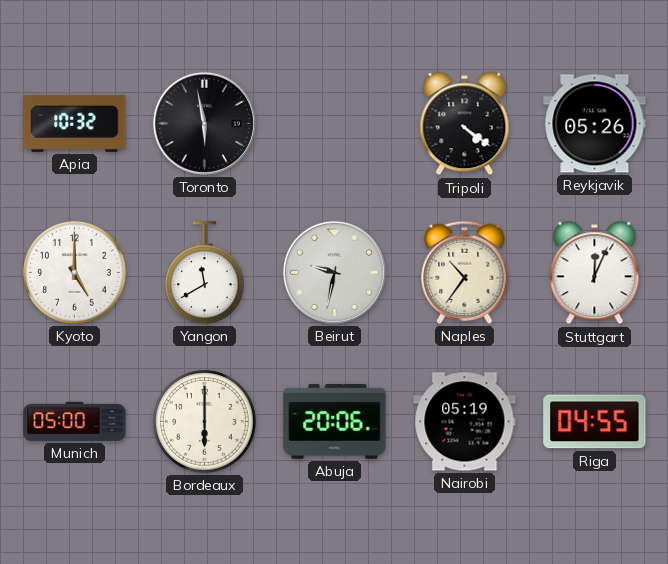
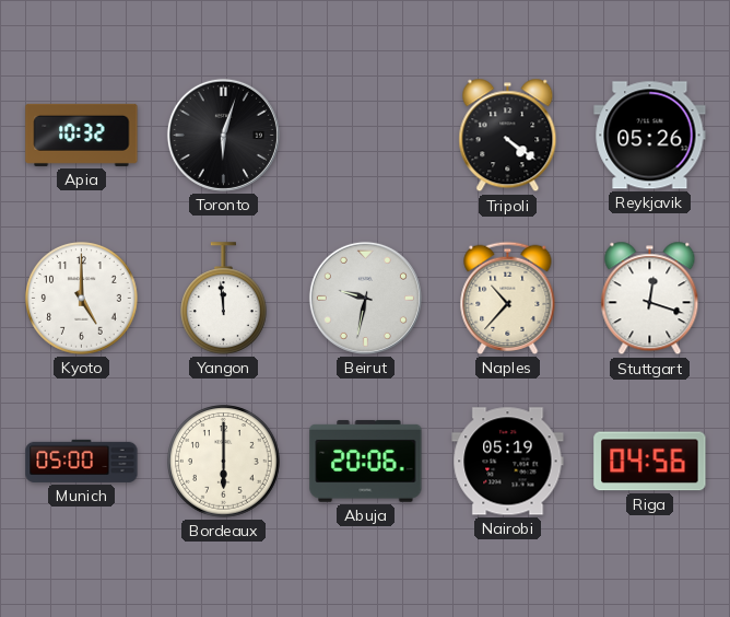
Toronto: 5:58 -> 6:03
Yangon: 11:40 -> 11:59
Naples: 10:36 -> 10:37
Stuttgart: 12:04 -> 12:18
Riga: 04:55 -> 04:56
